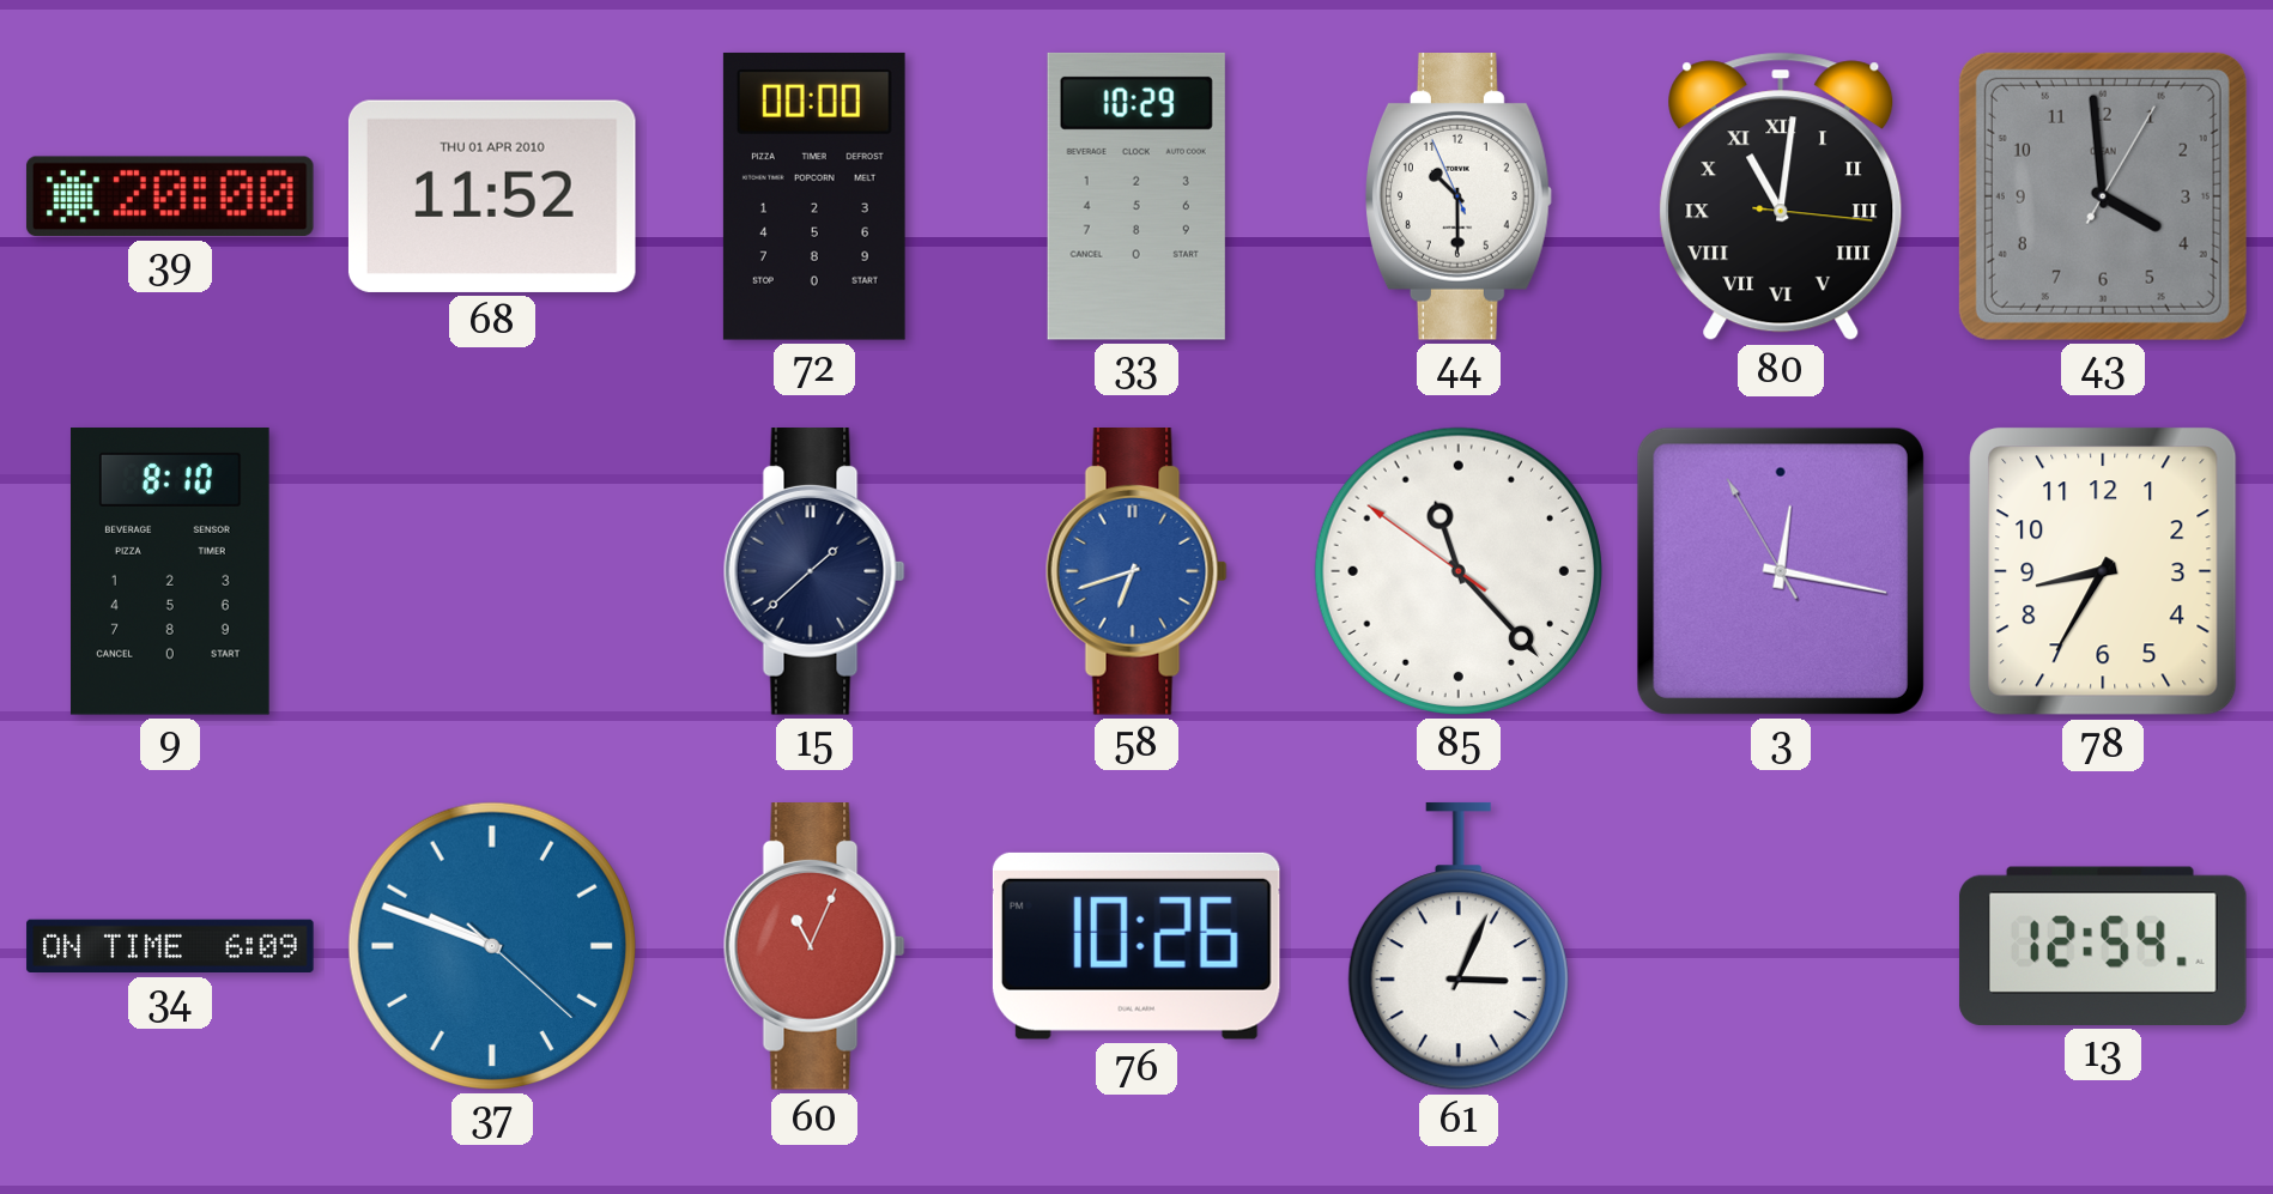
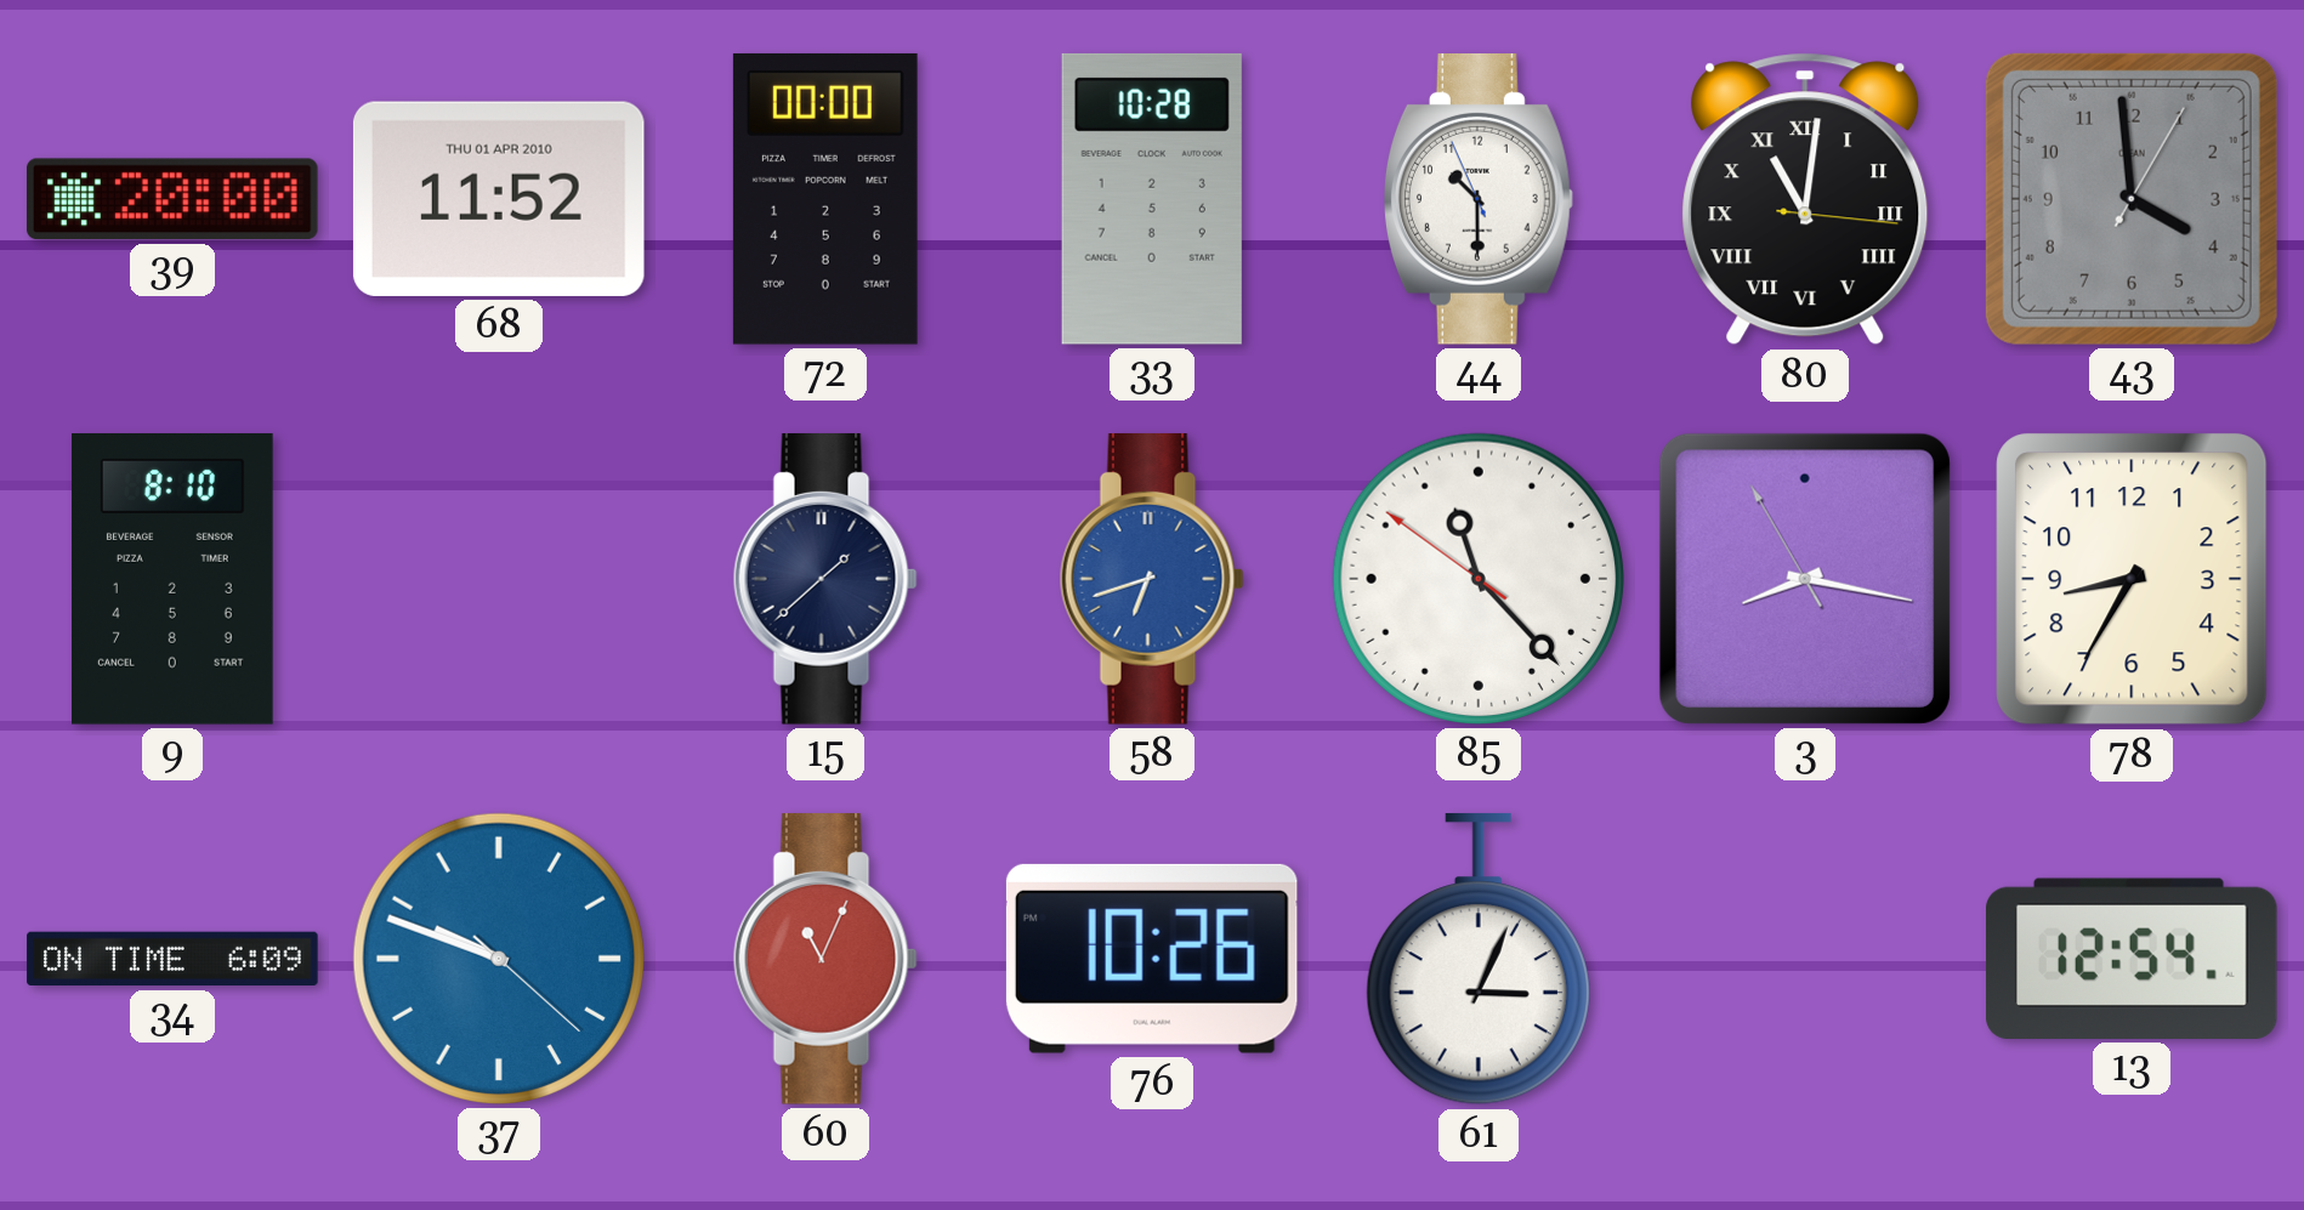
33: 10:29 -> 10:28
3: 12:16 -> 8:16
